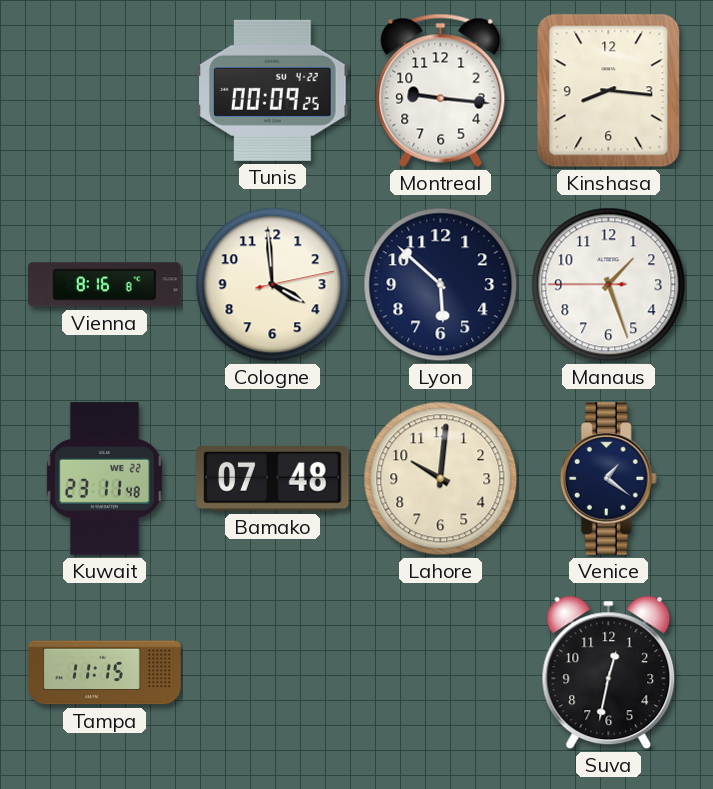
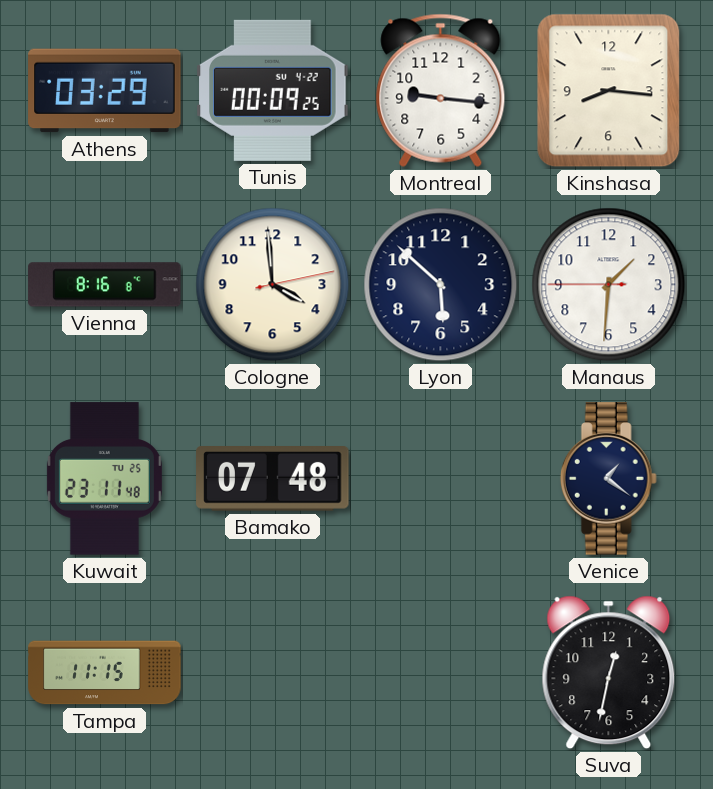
Athens: none -> 03:29
Manaus: 1:26 -> 1:30
Kuwait date: WE 22 -> TU 25
Lahore: 10:01 -> none
